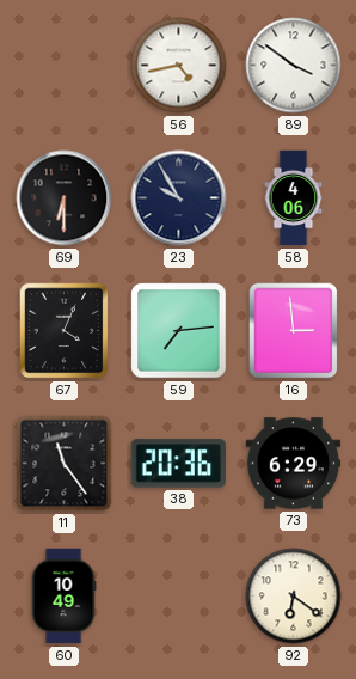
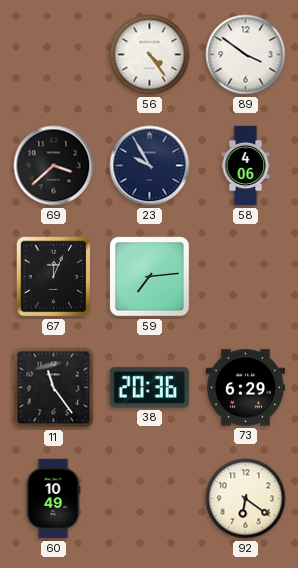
56: 4:43 -> 4:24
69: 6:30 -> 3:38
67: 4:04 -> 12:04
16: 2:59 -> none
